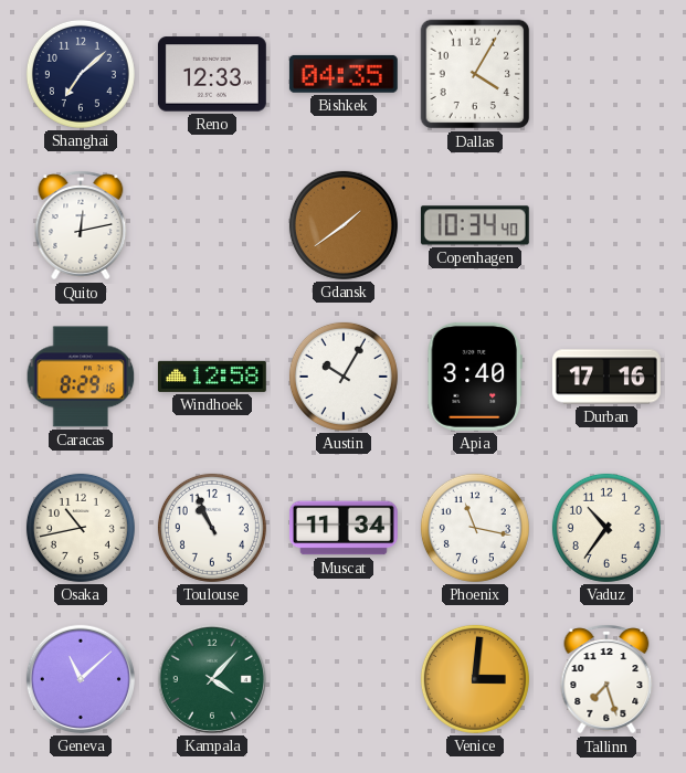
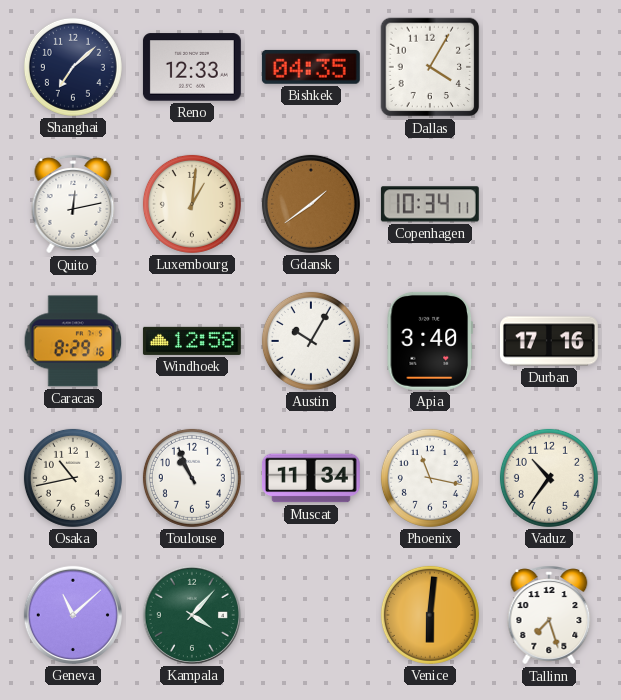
Luxembourg: none -> 1:01
Copenhagen: 10:34:40 -> 10:34:11
Venice: 3:01 -> 6:01
